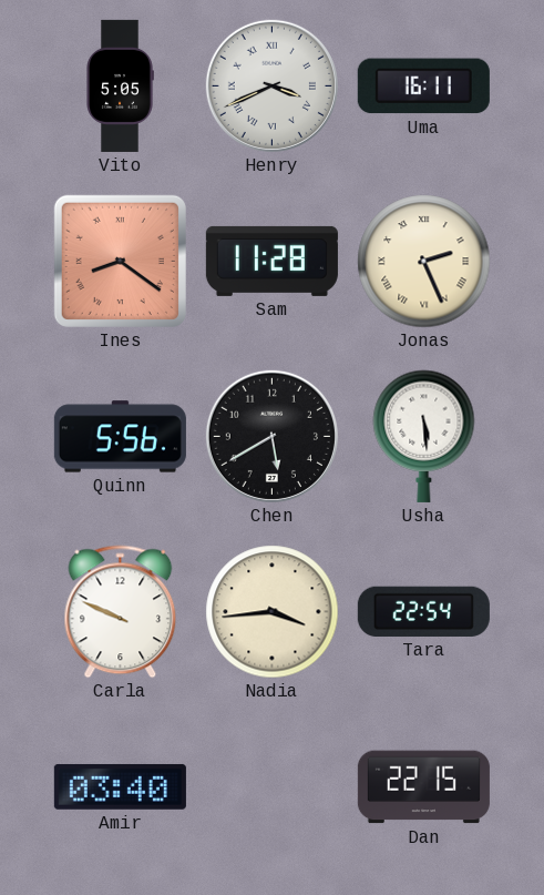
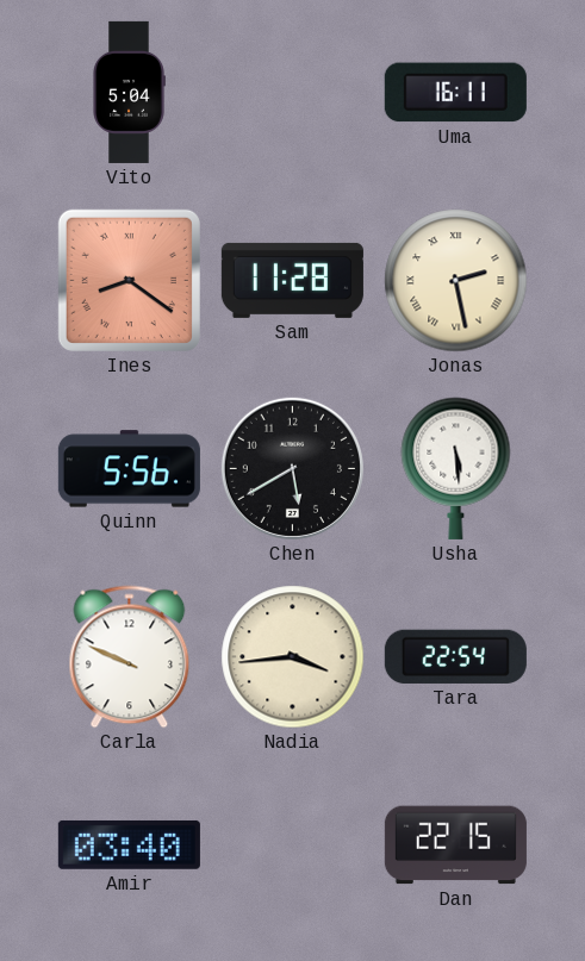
Vito: 5:05 -> 5:04
Henry: 3:41 -> none
Jonas: 2:26 -> 2:28
